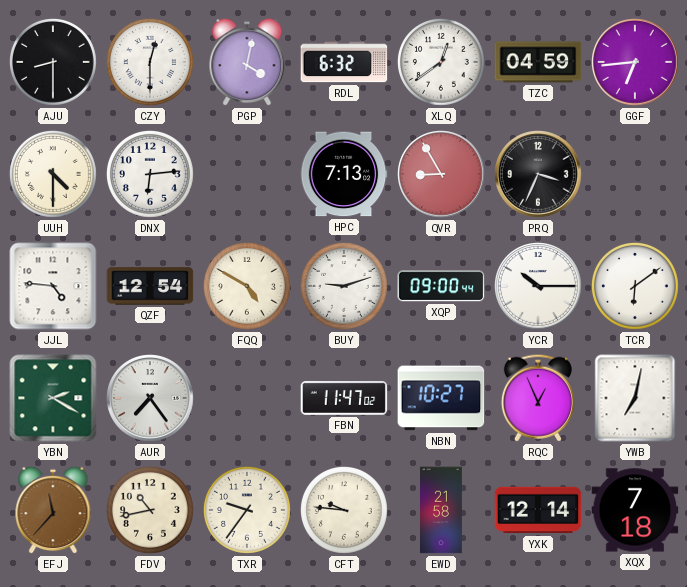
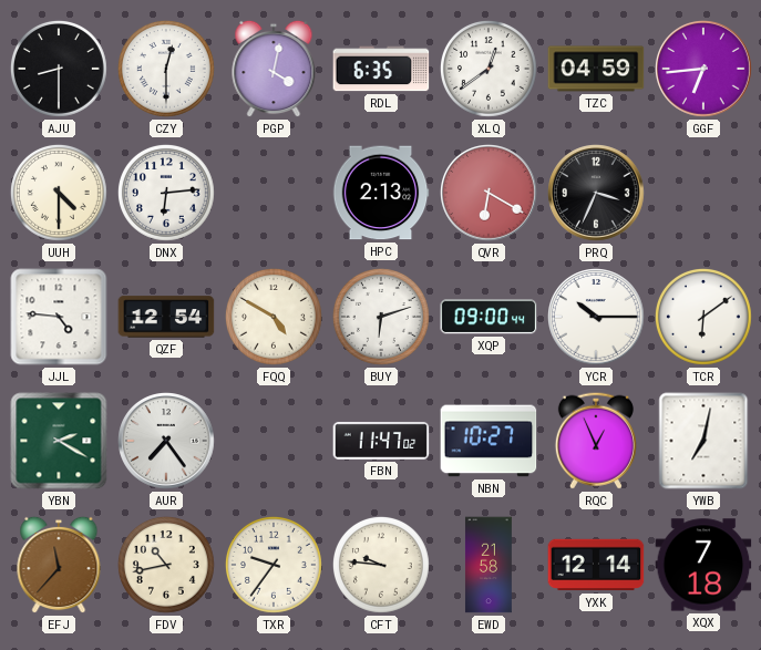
RDL: 6:32 -> 6:35
HPC: 7:13 -> 2:13
QVR: 8:55 -> 6:20
BUY: 9:12 -> 6:12
